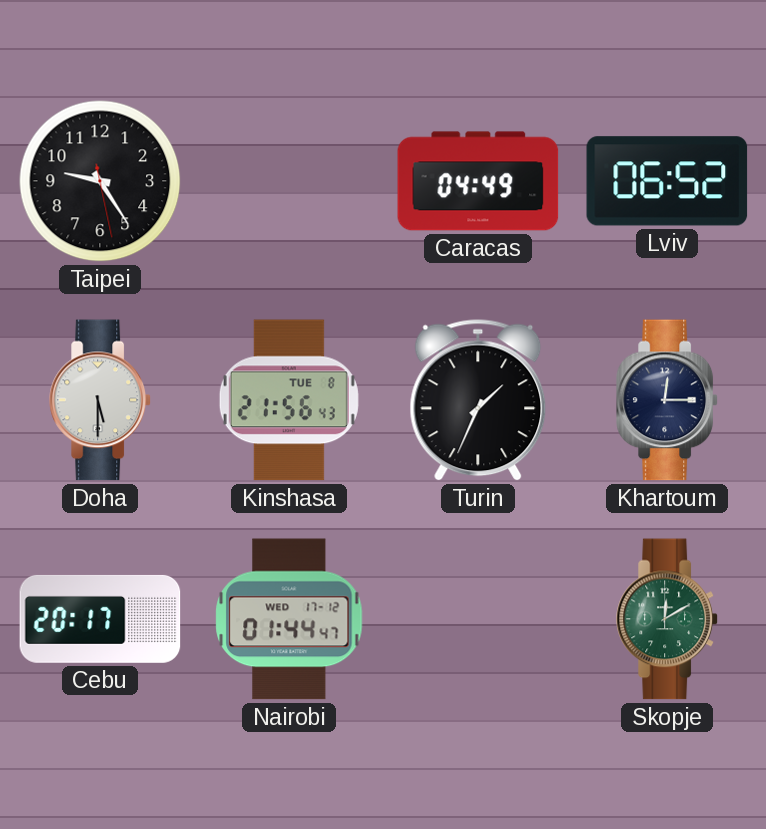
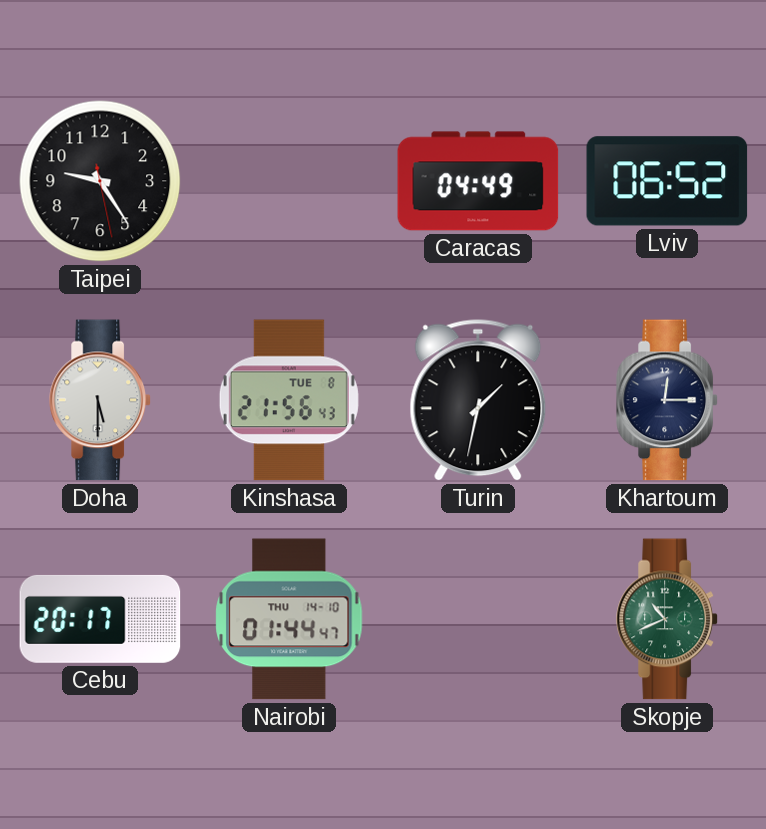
Turin: 1:34 -> 1:32
Nairobi date: WED 17-12 -> THU 14-10
Skopje: 12:10 -> 10:41
